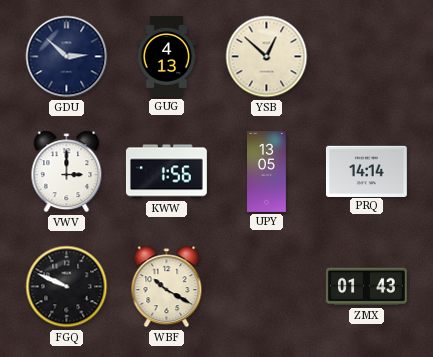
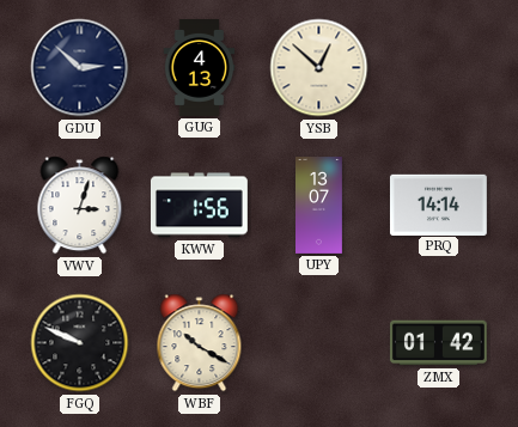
VWV: 3:00 -> 3:03
UPY: 13:05 -> 13:07
ZMX: 01:43 -> 01:42
